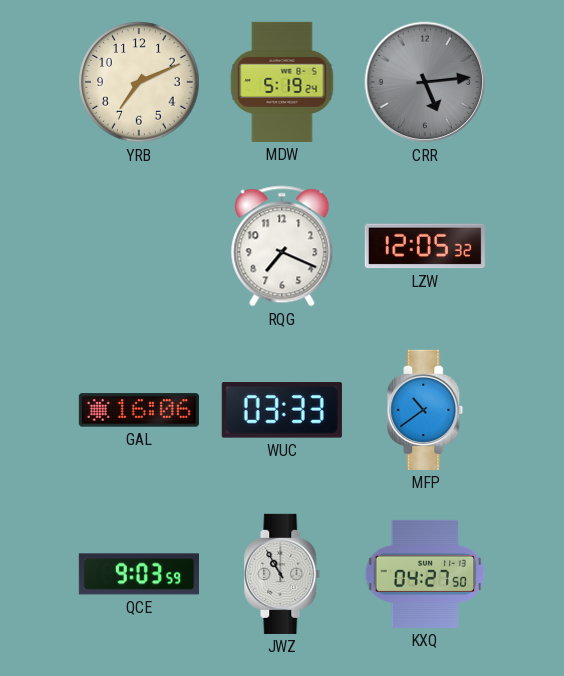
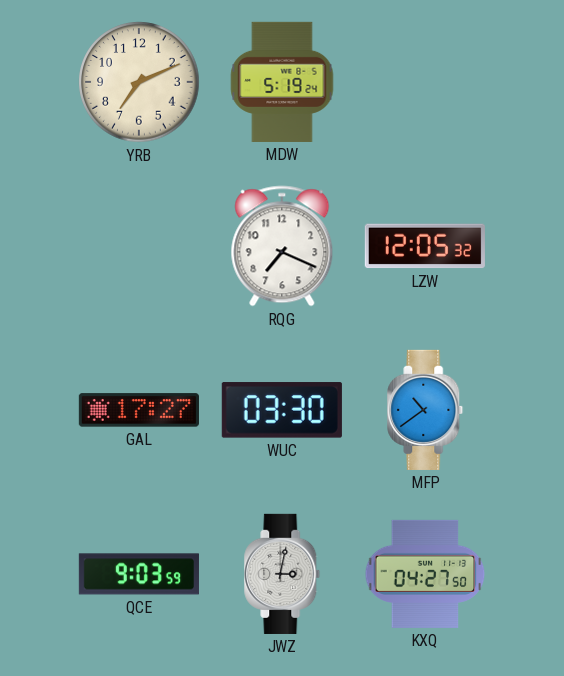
CRR: 5:14 -> none
GAL: 16:06 -> 17:27
WUC: 03:33 -> 03:30
JWZ: 10:55 -> 3:02
